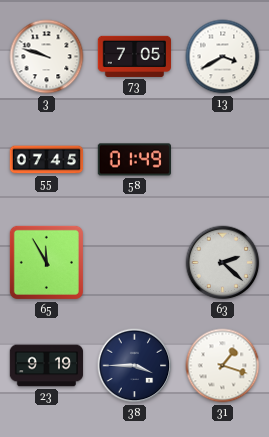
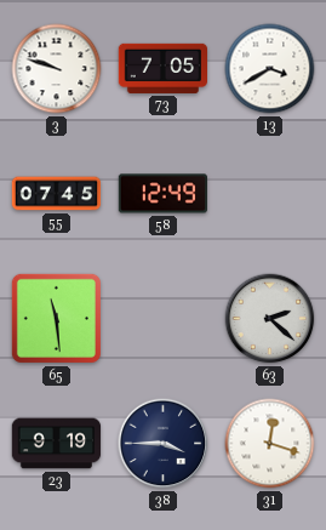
58: 01:49 -> 12:49
65: 11:55 -> 11:29
31: 1:18 -> 12:18
